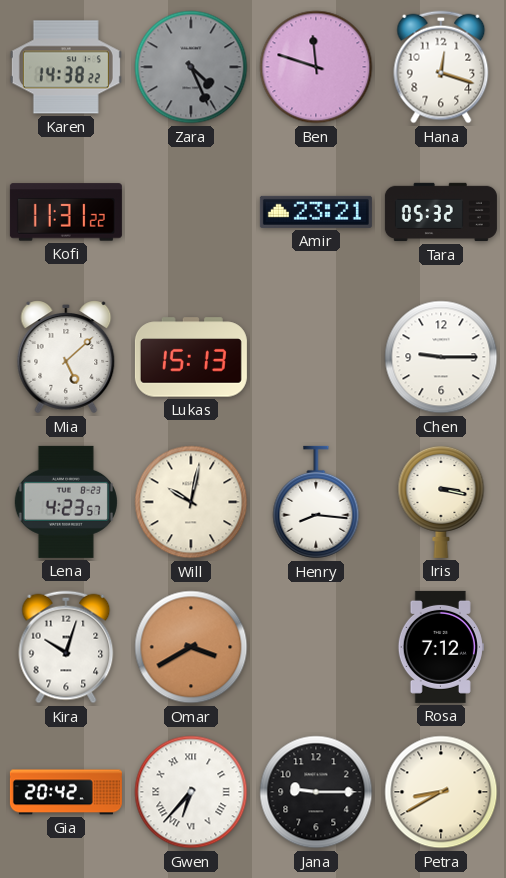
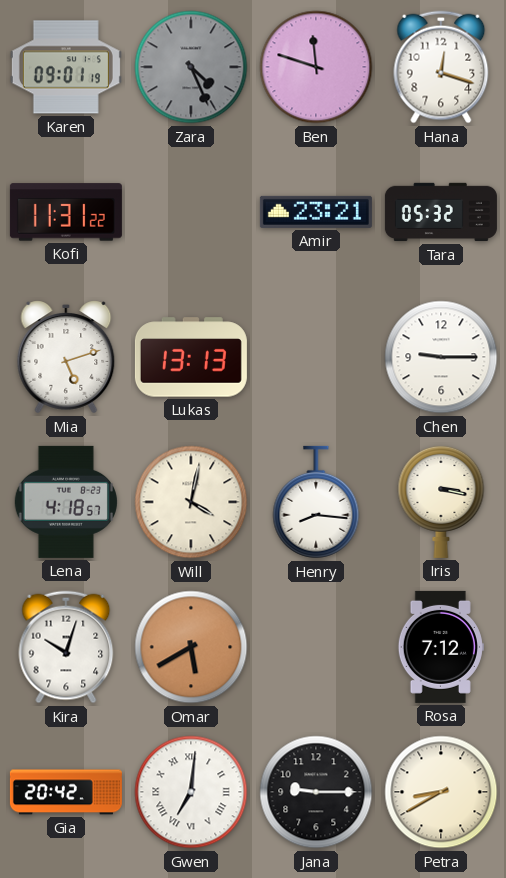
Karen: 14:38 -> 09:01
Mia: 5:08 -> 5:12
Lukas: 15:13 -> 13:13
Lena: 4:23 -> 4:18
Will: 10:02 -> 4:02
Omar: 3:40 -> 5:40
Gwen: 6:37 -> 7:01
